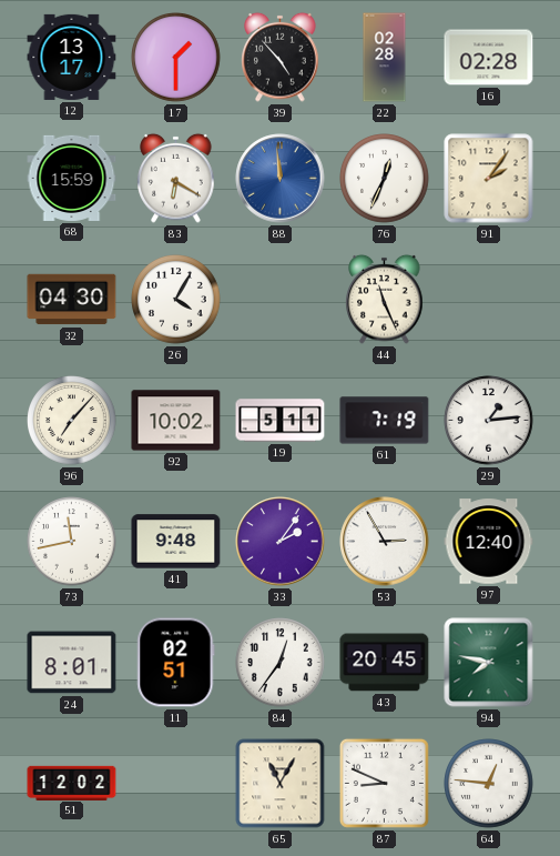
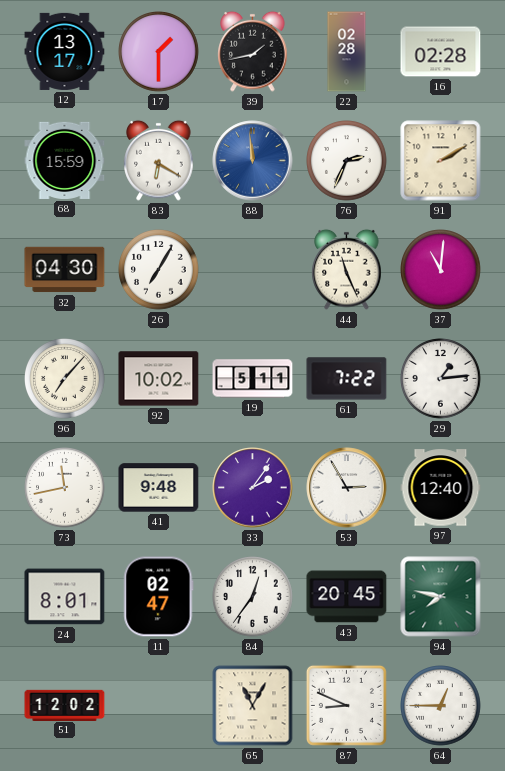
39: 4:53 -> 1:43
76: 12:34 -> 2:34
91: 2:06 -> 2:10
26: 4:05 -> 7:05
37: none -> 11:01
61: 7:19 -> 7:22
11: 02:51 -> 02:47
64: 12:46 -> 12:45
